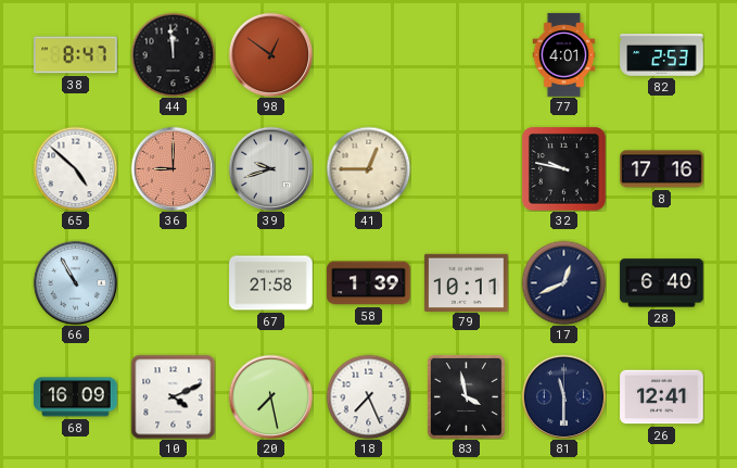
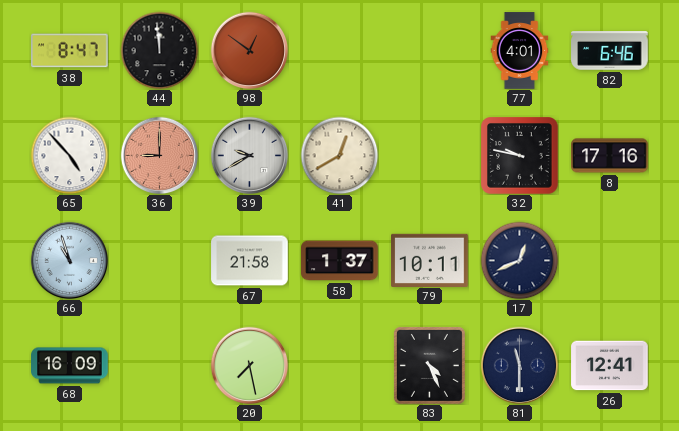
82: 2:53 -> 6:46
65: 4:52 -> 4:53
39: 9:42 -> 9:40
41: 12:45 -> 12:40
66: 10:55 -> 10:57
58: 1:39 -> 1:37
28: 6:40 -> none
10: 4:11 -> none
18: 7:26 -> none
83: 3:58 -> 4:26
